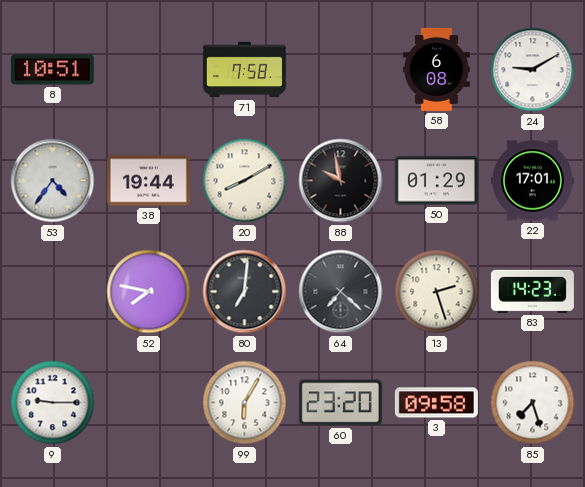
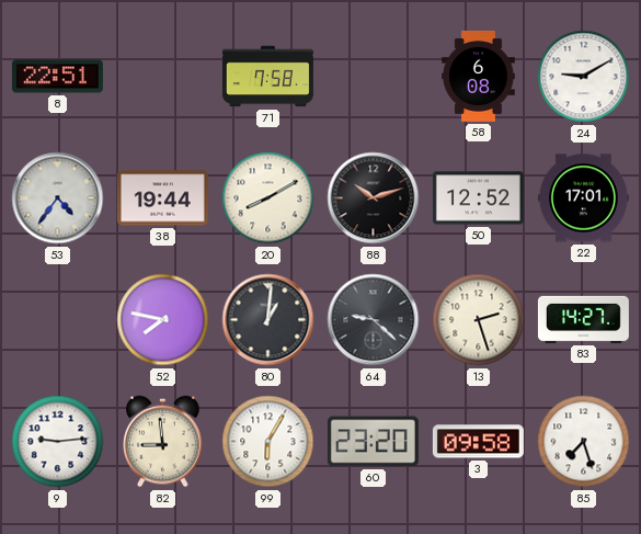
8: 10:51 -> 22:51
88: 9:58 -> 10:12
50: 01:29 -> 12:52
80: 7:01 -> 1:01
64: 7:22 -> 9:22
83: 14:23 -> 14:27
9: 9:15 -> 9:14
82: none -> 8:59
